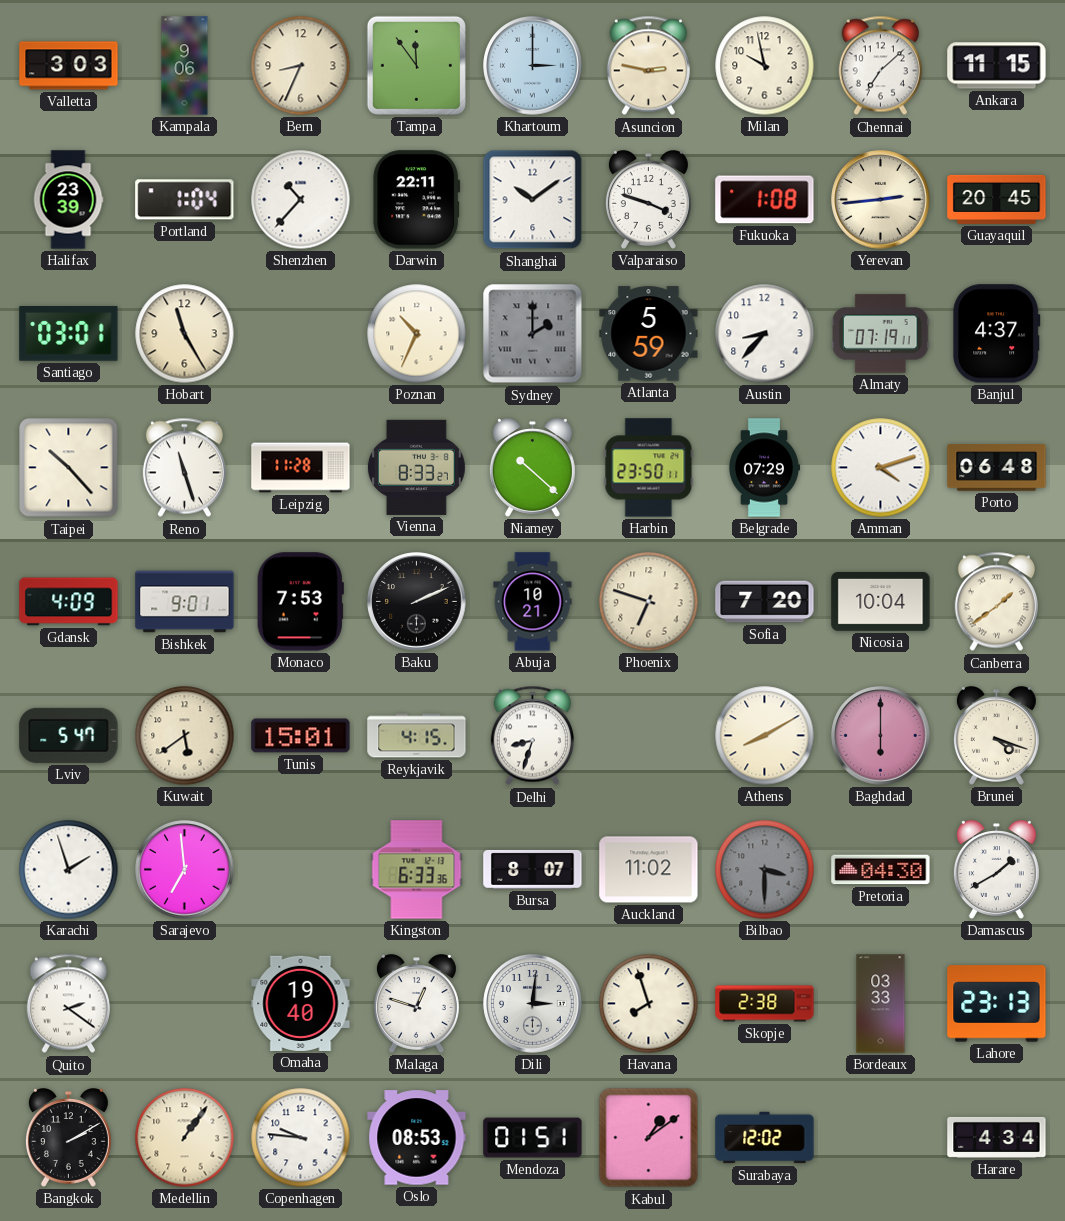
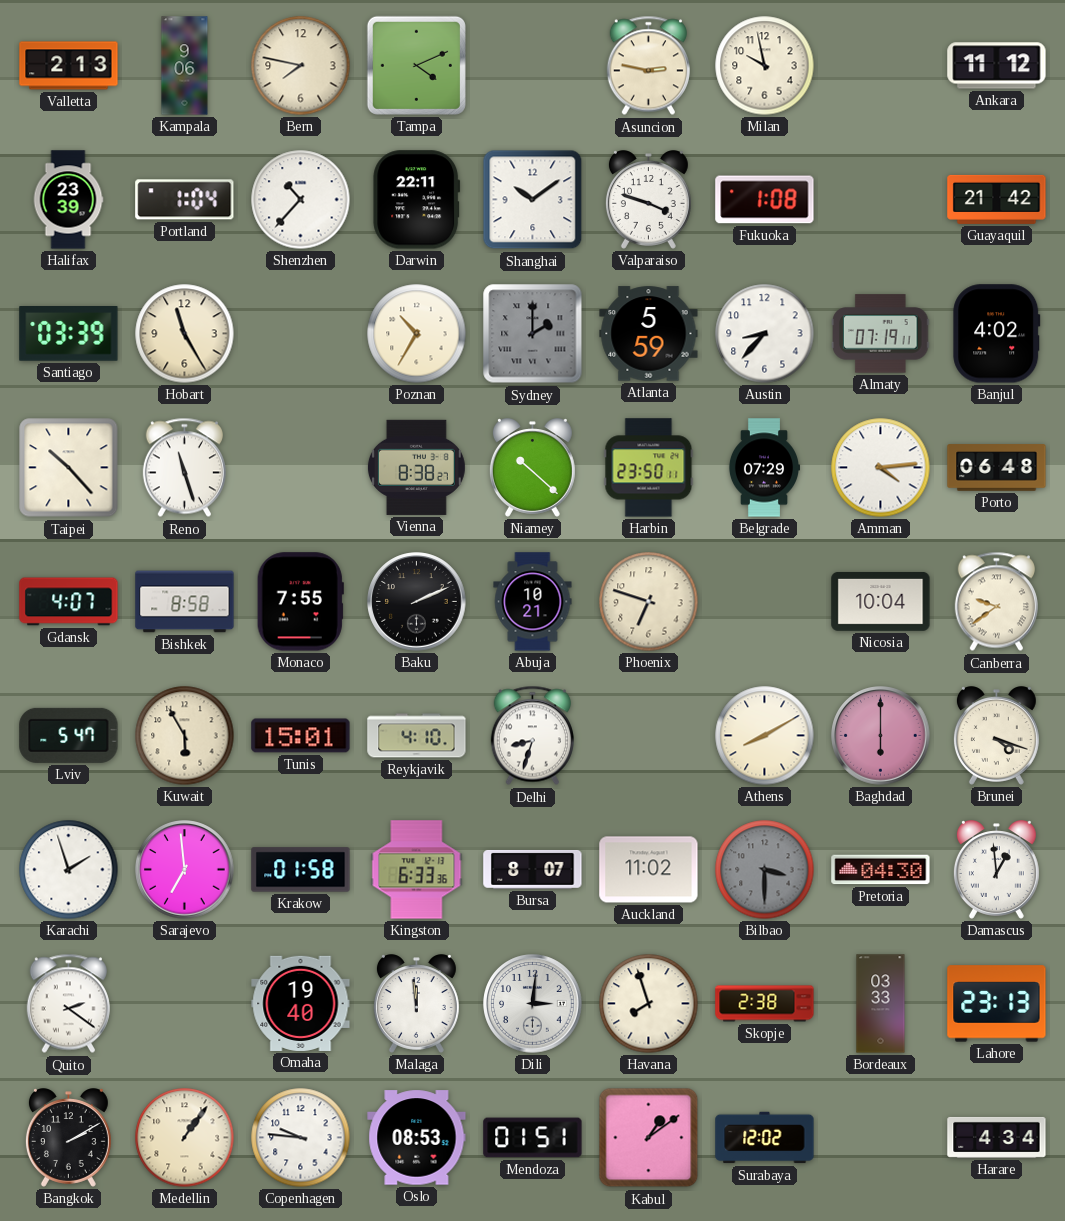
Valletta: 3:03 -> 2:13
Bern: 8:34 -> 7:47
Tampa: 11:54 -> 4:11
Khartoum: 3:00 -> none
Chennai: 7:08 -> none
Ankara: 11:15 -> 11:12
Yerevan: 2:44 -> none
Guayaquil: 20:45 -> 21:42
Santiago: 03:01 -> 03:39
Poznan: 10:34 -> 10:35
Banjul: 4:37 -> 4:02
Leipzig: 11:28 -> none
Vienna: 8:33 -> 8:38
Amman: 4:12 -> 4:14
Gdansk: 4:09 -> 4:07
Bishkek: 9:01 -> 8:58
Monaco: 7:53 -> 7:55
Sofia: 7:20 -> none
Canberra: 1:39 -> 9:39
Kuwait: 5:39 -> 5:55
Reykjavik: 4:15 -> 4:10
Krakow: none -> 01:58
Damascus: 1:40 -> 12:59
Malaga: 12:48 -> 11:59
